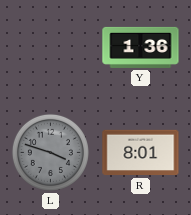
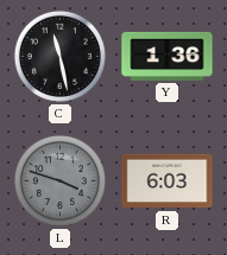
C: none -> 11:28
R: 8:01 -> 6:03
